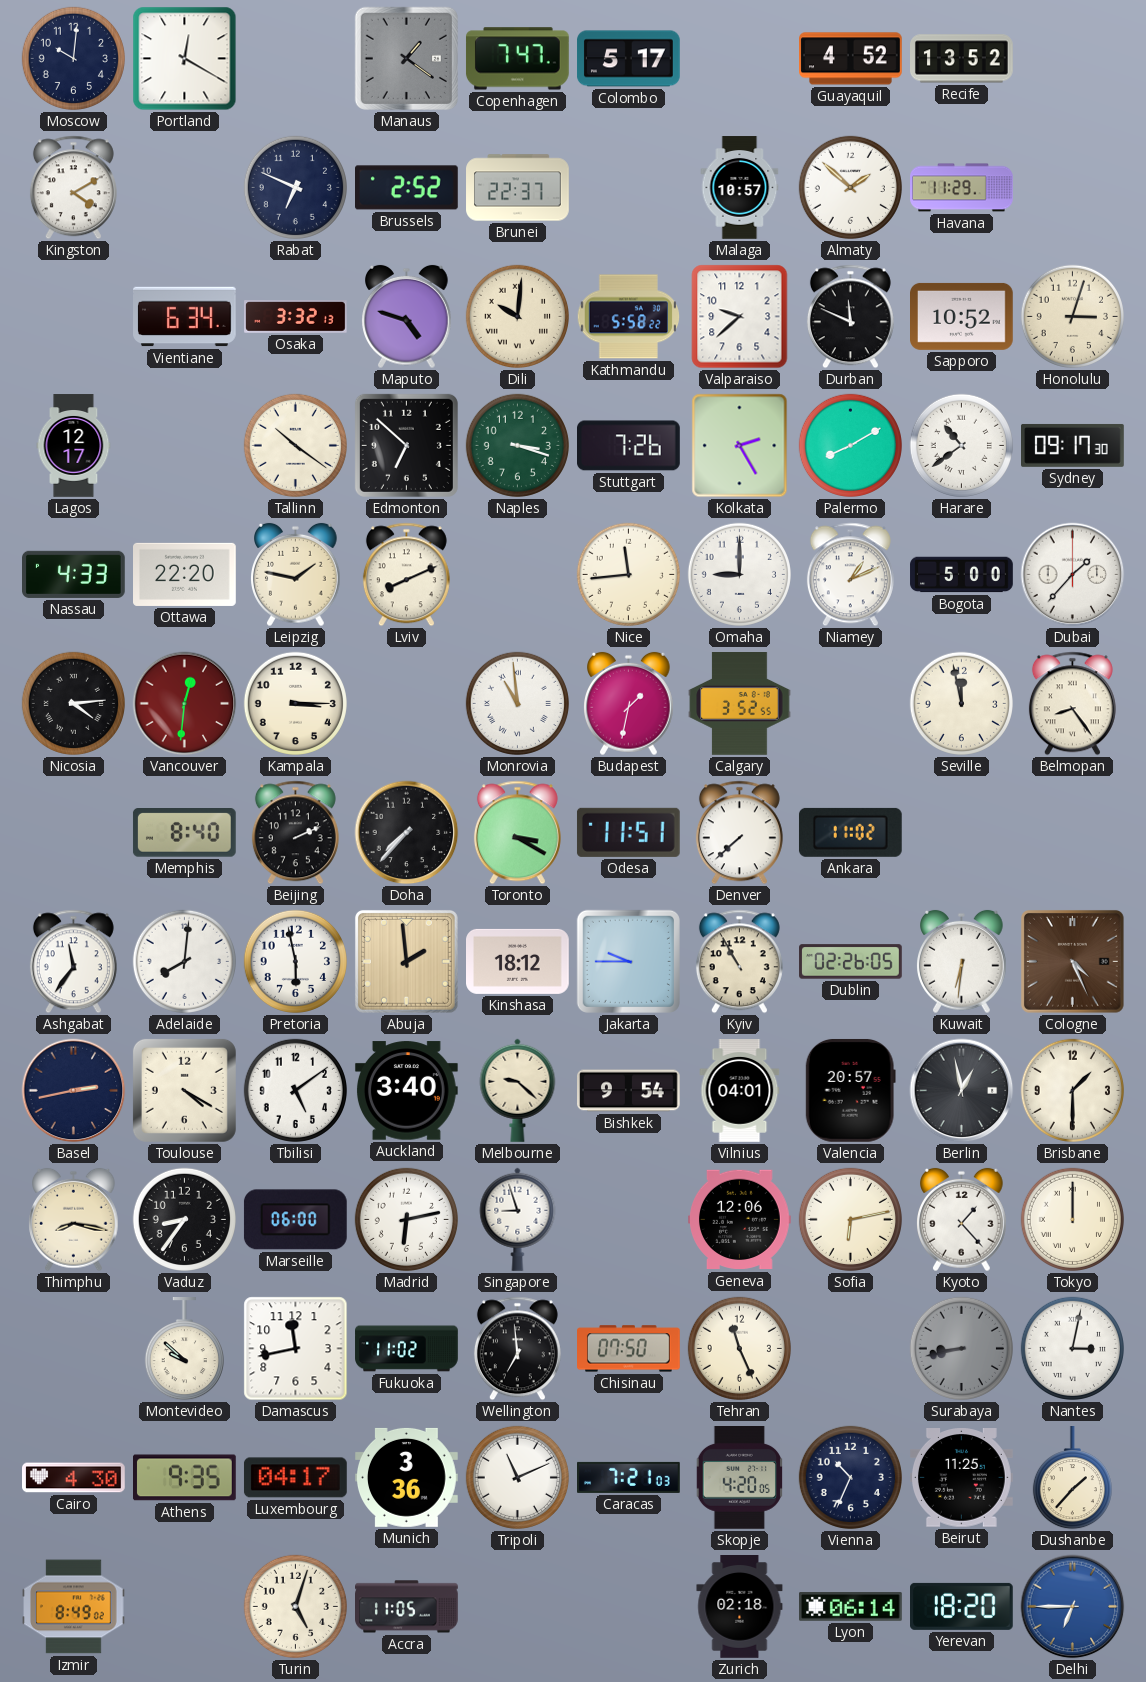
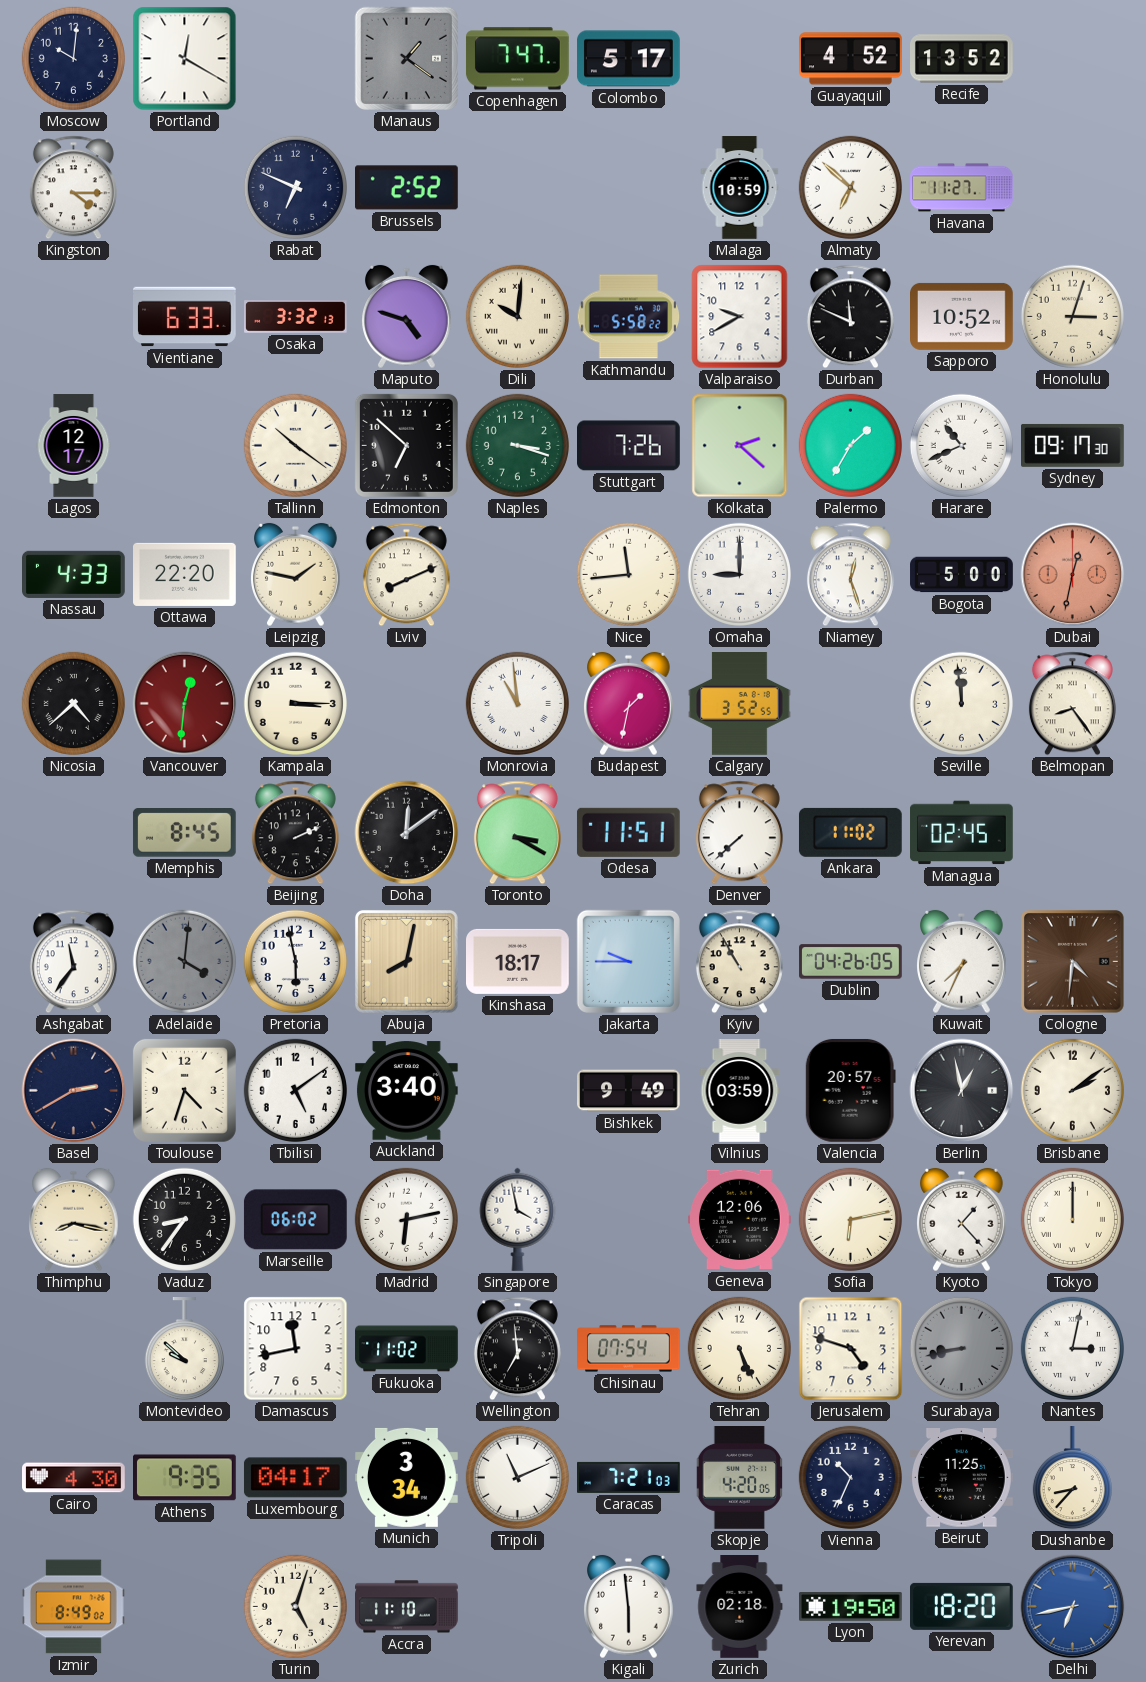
Kingston: 4:10 -> 4:15
Brunei: 22:37 -> none
Malaga: 10:57 -> 10:59
Almaty: 1:52 -> 6:52
Havana: 11:29 -> 11:27
Vientiane: 6:34 -> 6:33
Valparaiso: 9:38 -> 9:40
Kolkata: 2:25 -> 2:22
Palermo: 8:10 -> 1:35
Harare: 10:39 -> 10:41
Niamey: 1:11 -> 12:27
Dubai: 1:37 -> 12:32
Dubai dial: white -> salmon
Nicosia: 4:14 -> 4:38
Seville: 11:58 -> 11:59
Memphis: 8:40 -> 8:45
Doha: 7:37 -> 12:09
Managua: none -> 02:45
Adelaide: 8:01 -> 4:01
Adelaide dial: white -> grey
Abuja: 1:59 -> 8:02
Kinshasa: 18:12 -> 18:17
Dublin: 02:26 -> 04:26
Kuwait: 6:31 -> 7:34
Cologne: 4:26 -> 4:31
Basel: 2:43 -> 2:40
Toulouse: 4:20 -> 4:33
Melbourne: 9:22 -> none
Bishkek: 9:54 -> 9:49
Vilnius: 04:01 -> 03:59
Brisbane: 1:30 -> 2:09
Marseille: 06:00 -> 06:02
Singapore: 8:57 -> 3:58
Chisinau: 07:50 -> 07:54
Tehran: 11:26 -> 5:26
Jerusalem: none -> 4:48
Munich: 3:36 -> 3:34
Dushanbe: 1:37 -> 8:37
Accra: 11:05 -> 11:10
Kigali: none -> 5:59
Lyon: 06:14 -> 19:50
Delhi: 6:45 -> 6:43
